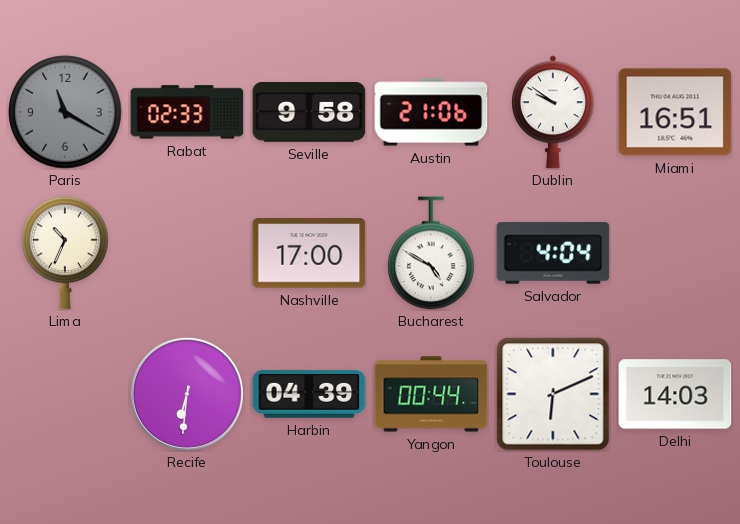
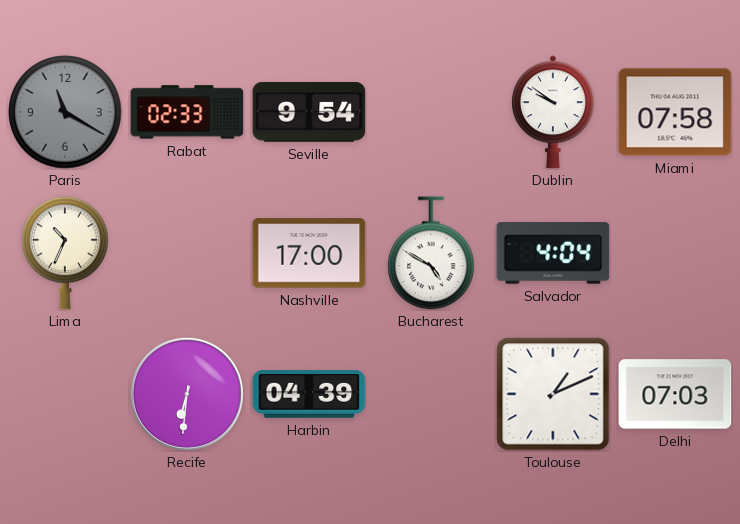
Seville: 9:58 -> 9:54
Austin: 21:06 -> none
Miami: 16:51 -> 07:58
Yangon: 00:44 -> none
Toulouse: 6:11 -> 1:11
Delhi: 14:03 -> 07:03
